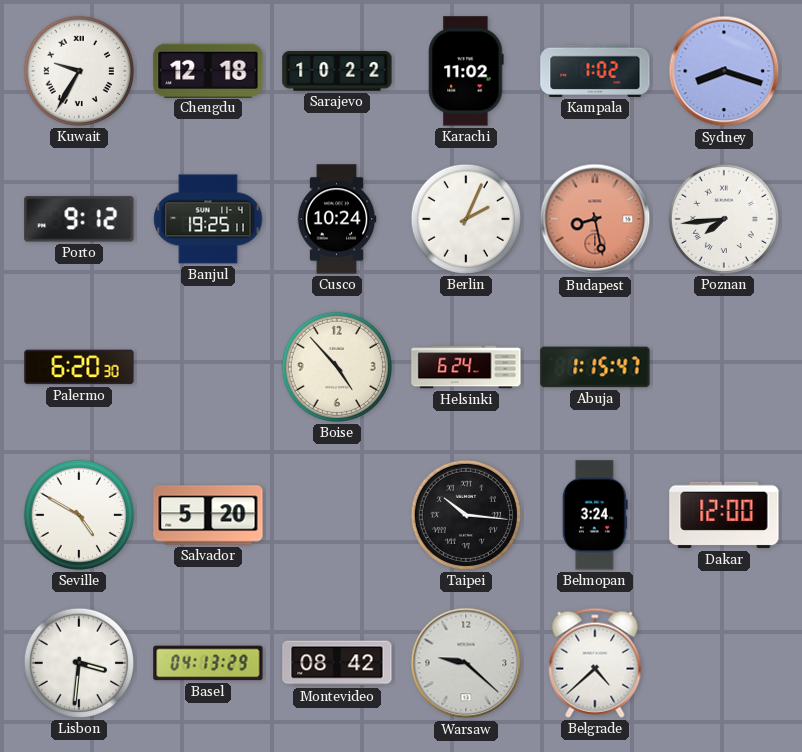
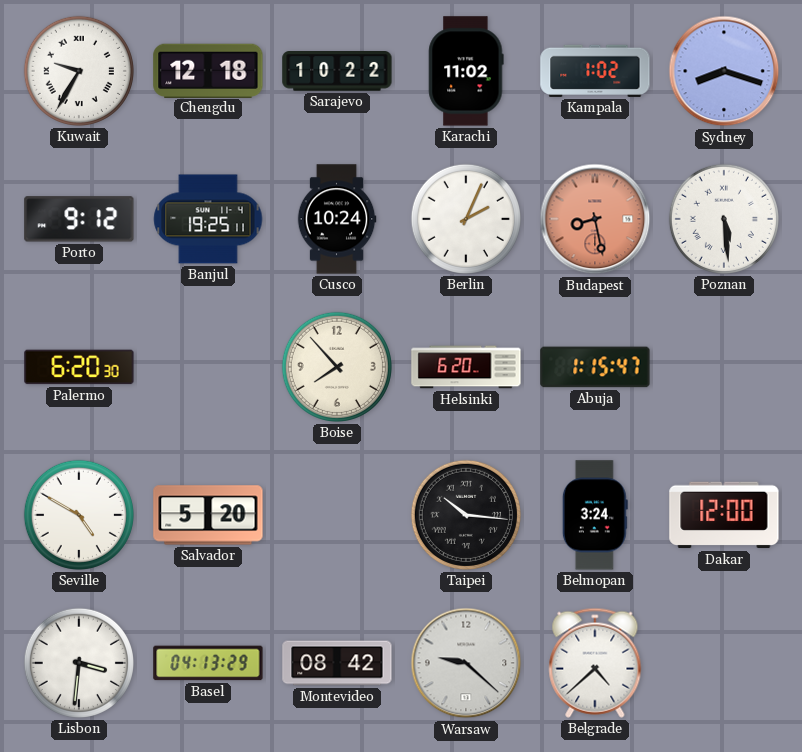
Poznan: 7:44 -> 5:29
Boise: 4:53 -> 7:53
Helsinki: 6:24 -> 6:20
